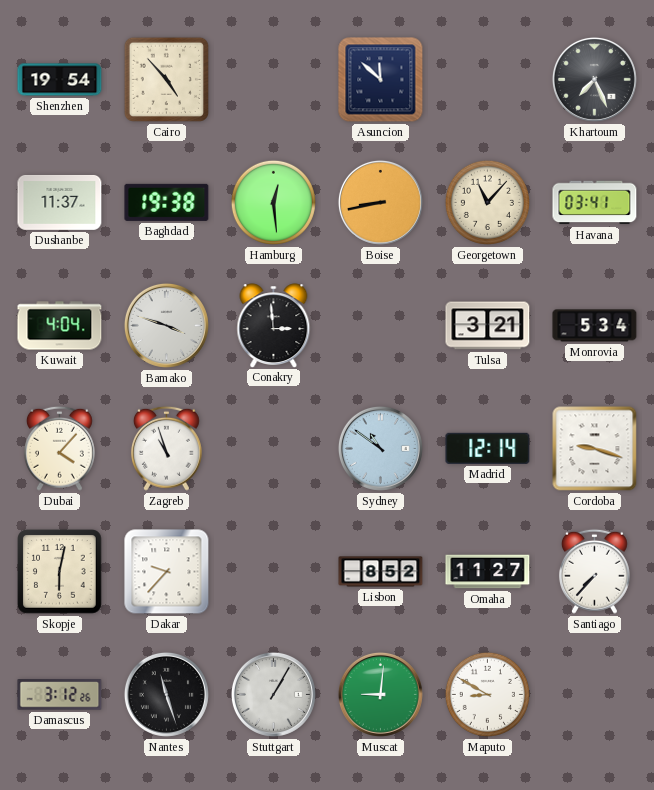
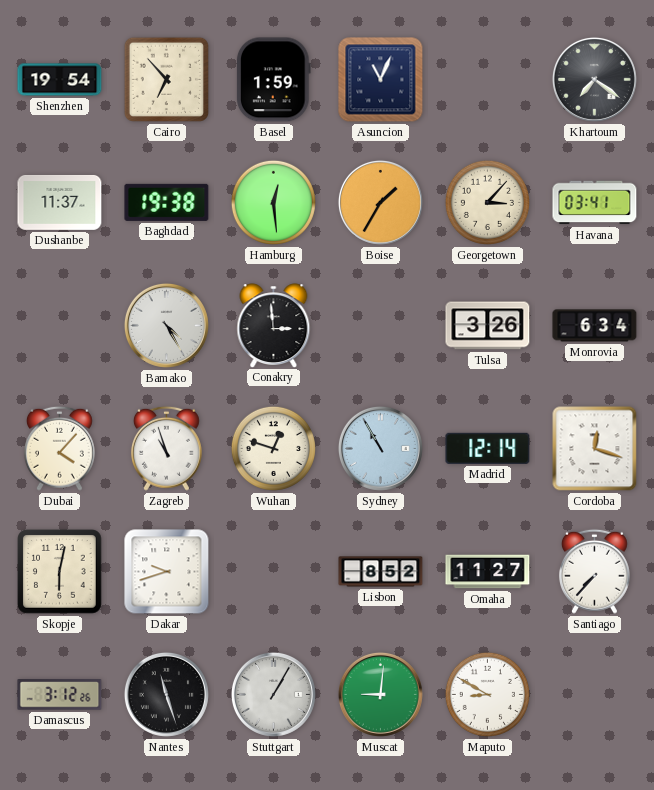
Cairo: 4:53 -> 6:53
Basel: none -> 1:59
Asuncion: 11:52 -> 11:04
Khartoum: 7:26 -> 7:21
Boise: 8:43 -> 1:35
Georgetown: 11:07 -> 3:07
Kuwait: 4:04 -> none
Bamako: 3:48 -> 4:25
Tulsa: 3:21 -> 3:26
Monrovia: 5:34 -> 6:34
Wuhan: none -> 12:48
Sydney: 10:51 -> 10:55
Cordoba: 9:18 -> 12:18
Dakar: 9:37 -> 9:42
